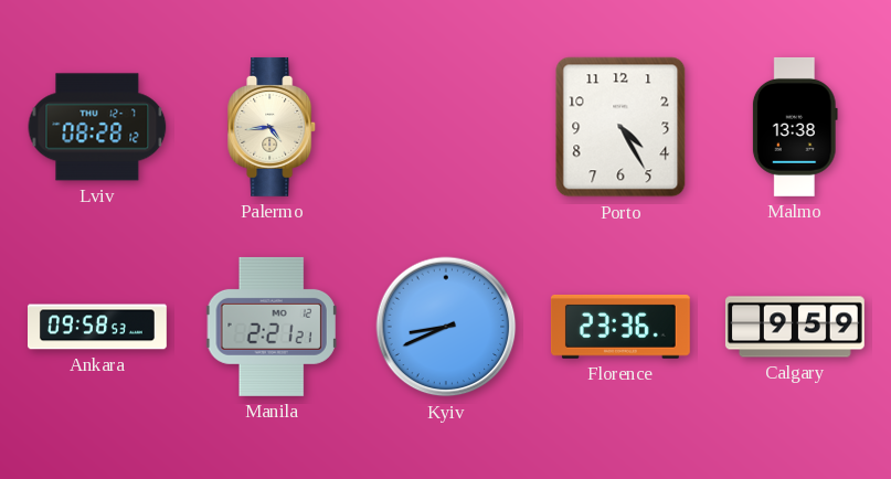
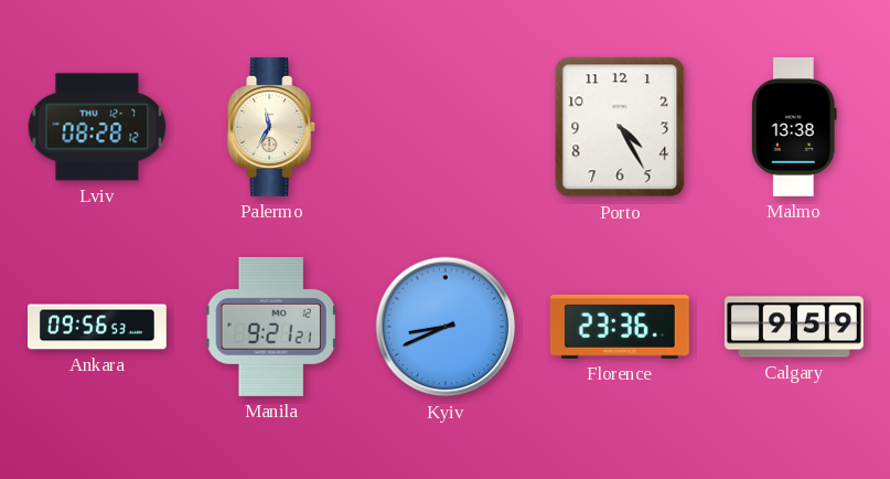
Palermo: 4:44 -> 11:35
Ankara: 09:58 -> 09:56
Manila: 2:21 -> 9:21
